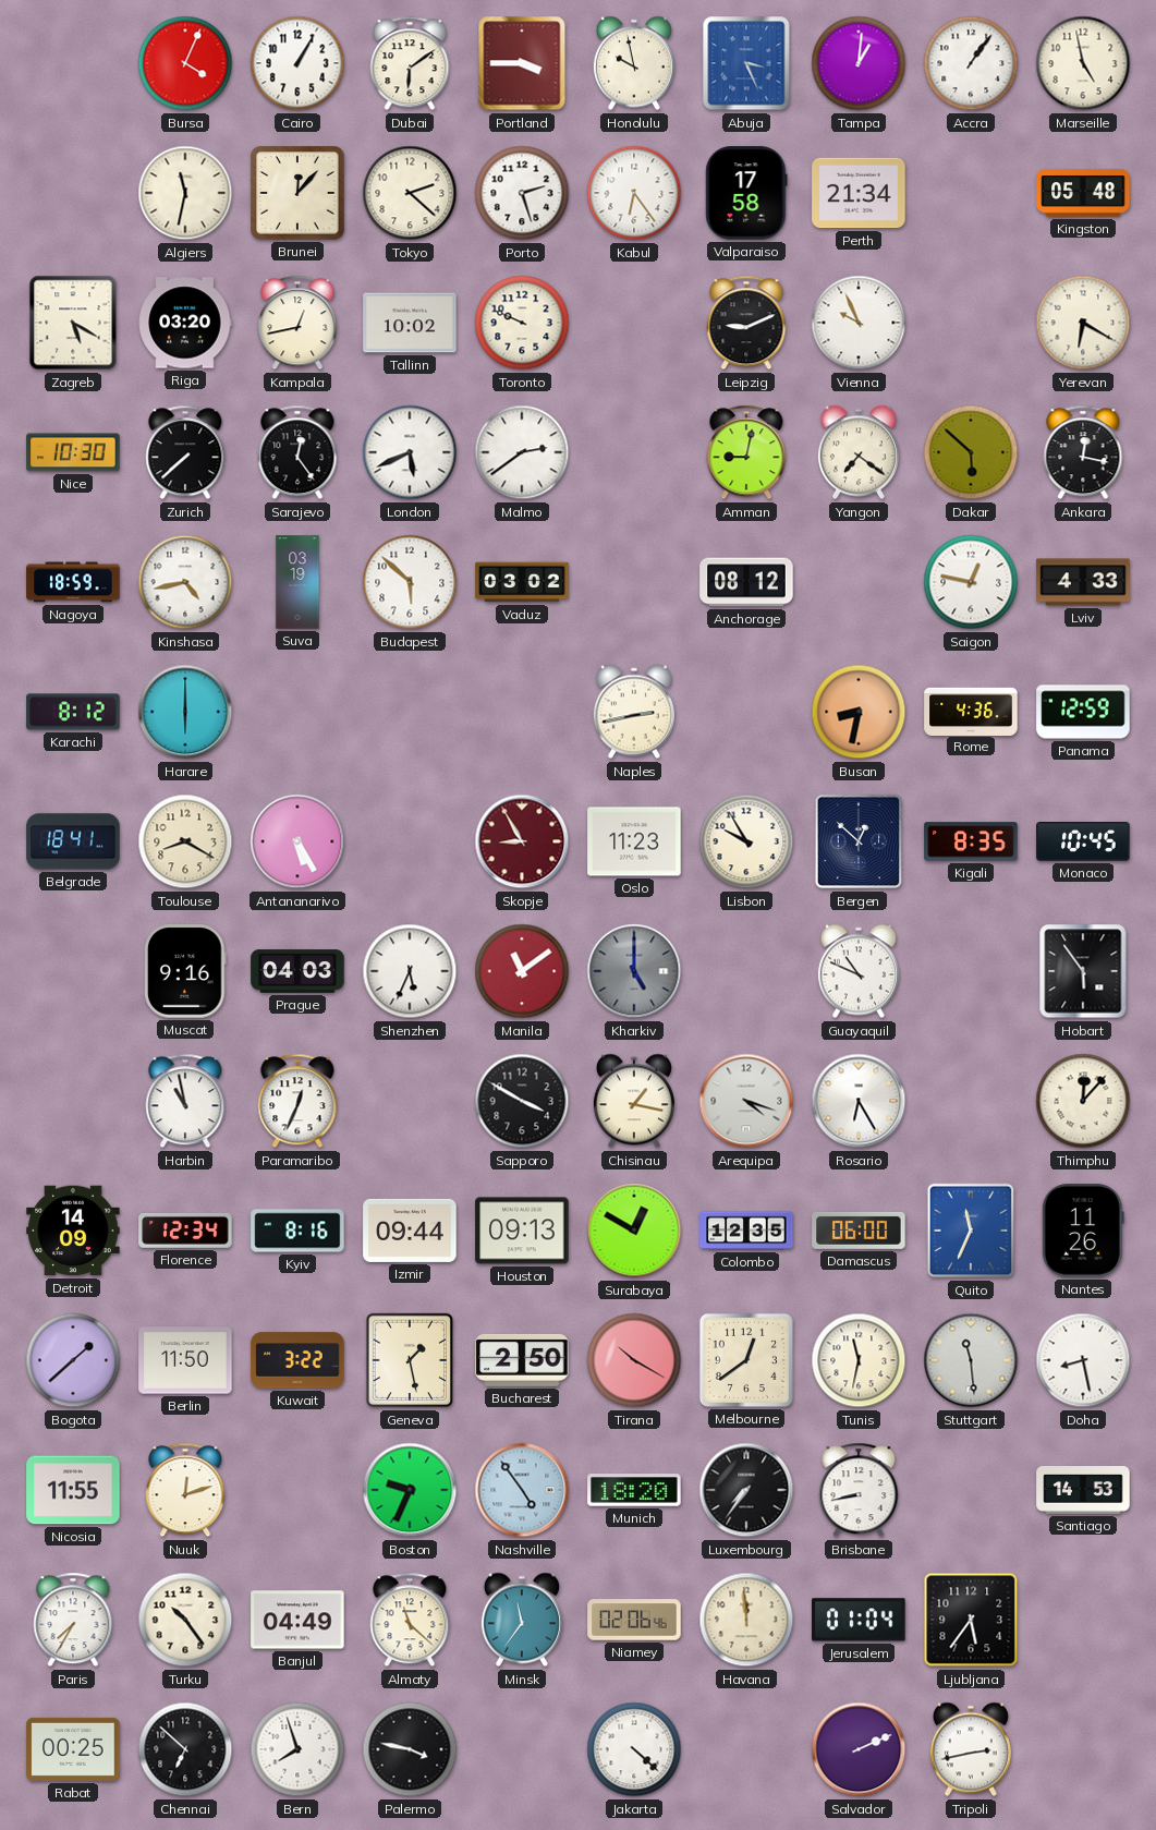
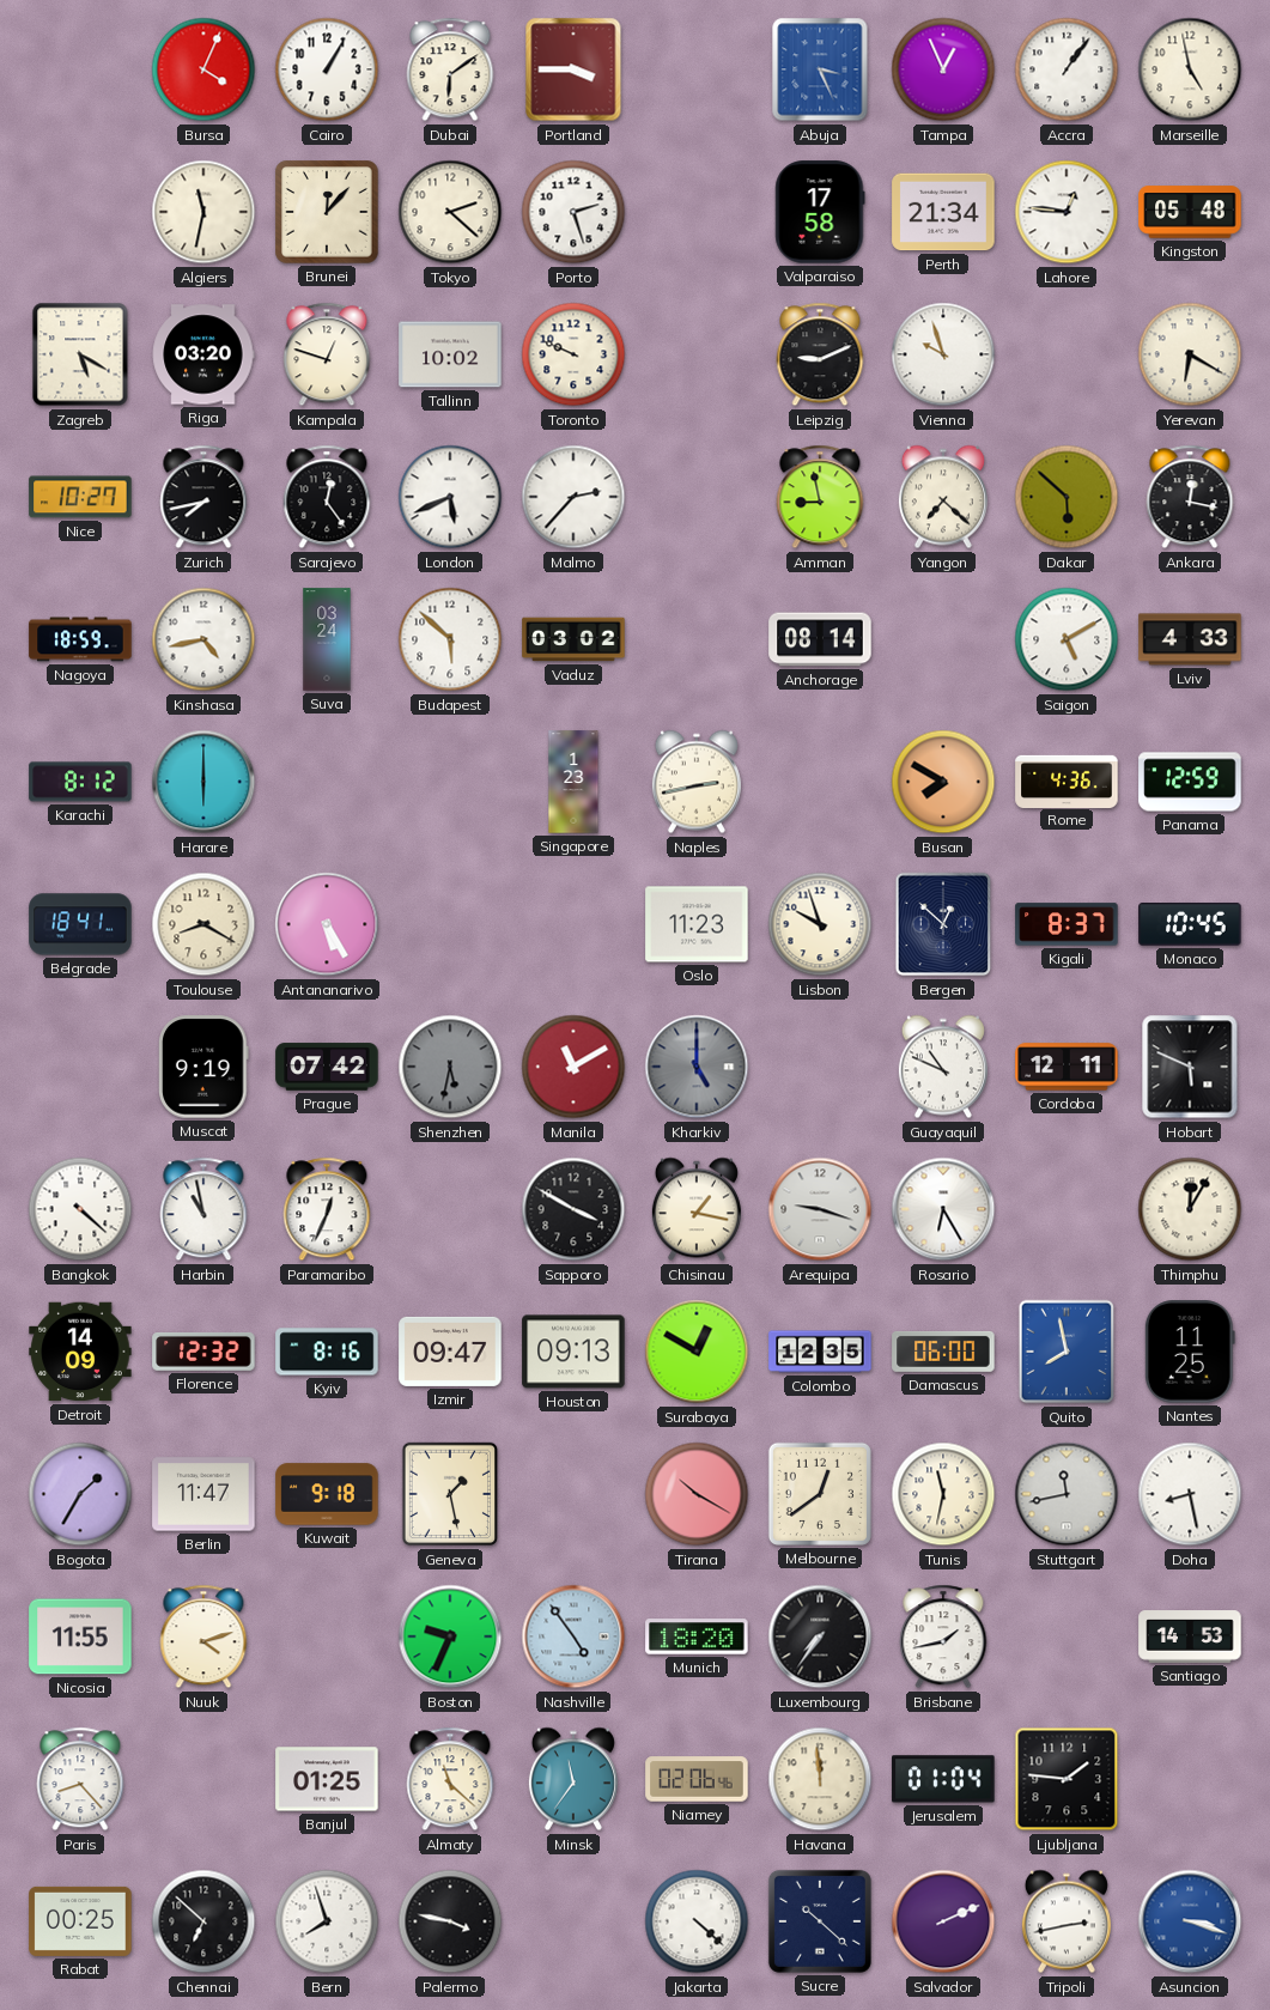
Honolulu: 9:58 -> none
Tampa: 1:01 -> 12:56
Kabul: 6:24 -> none
Lahore: none -> 12:46
Kampala: 12:43 -> 12:48
Vienna: 9:56 -> 9:57
Nice: 10:30 -> 10:27
Zurich: 7:38 -> 7:43
Malmo: 2:39 -> 2:37
Amman: 9:02 -> 8:58
Yangon: 7:21 -> 7:22
Suva: 03:19 -> 03:24
Anchorage: 08:12 -> 08:14
Saigon: 12:47 -> 5:10
Singapore: none -> 1:23
Busan: 8:32 -> 7:50
Skopje: 8:55 -> none
Lisbon: 9:55 -> 9:57
Kigali: 8:35 -> 8:37
Muscat: 9:16 -> 9:19
Prague: 04:03 -> 07:42
Shenzhen: 5:34 -> 5:32
Shenzhen dial: white -> grey
Manila: 11:09 -> 11:10
Cordoba: none -> 12:11
Hobart: 5:54 -> 5:49
Bangkok: none -> 4:22
Arequipa: 4:18 -> 9:18
Thimphu: 12:07 -> 12:05
Florence: 12:34 -> 12:32
Izmir: 09:44 -> 09:47
Quito: 11:34 -> 7:58
Nantes: 11:26 -> 11:25
Bogota: 1:38 -> 1:35
Berlin: 11:50 -> 11:47
Kuwait: 3:22 -> 9:18
Bucharest: 2:50 -> none
Stuttgart: 11:29 -> 11:43
Nuuk: 12:12 -> 4:12
Brisbane: 8:43 -> 1:43
Paris: 7:35 -> 8:23
Turku: 10:24 -> none
Banjul: 04:49 -> 01:25
Ljubljana: 5:36 -> 1:46
Sucre: none -> 10:22
Asuncion: none -> 3:18
